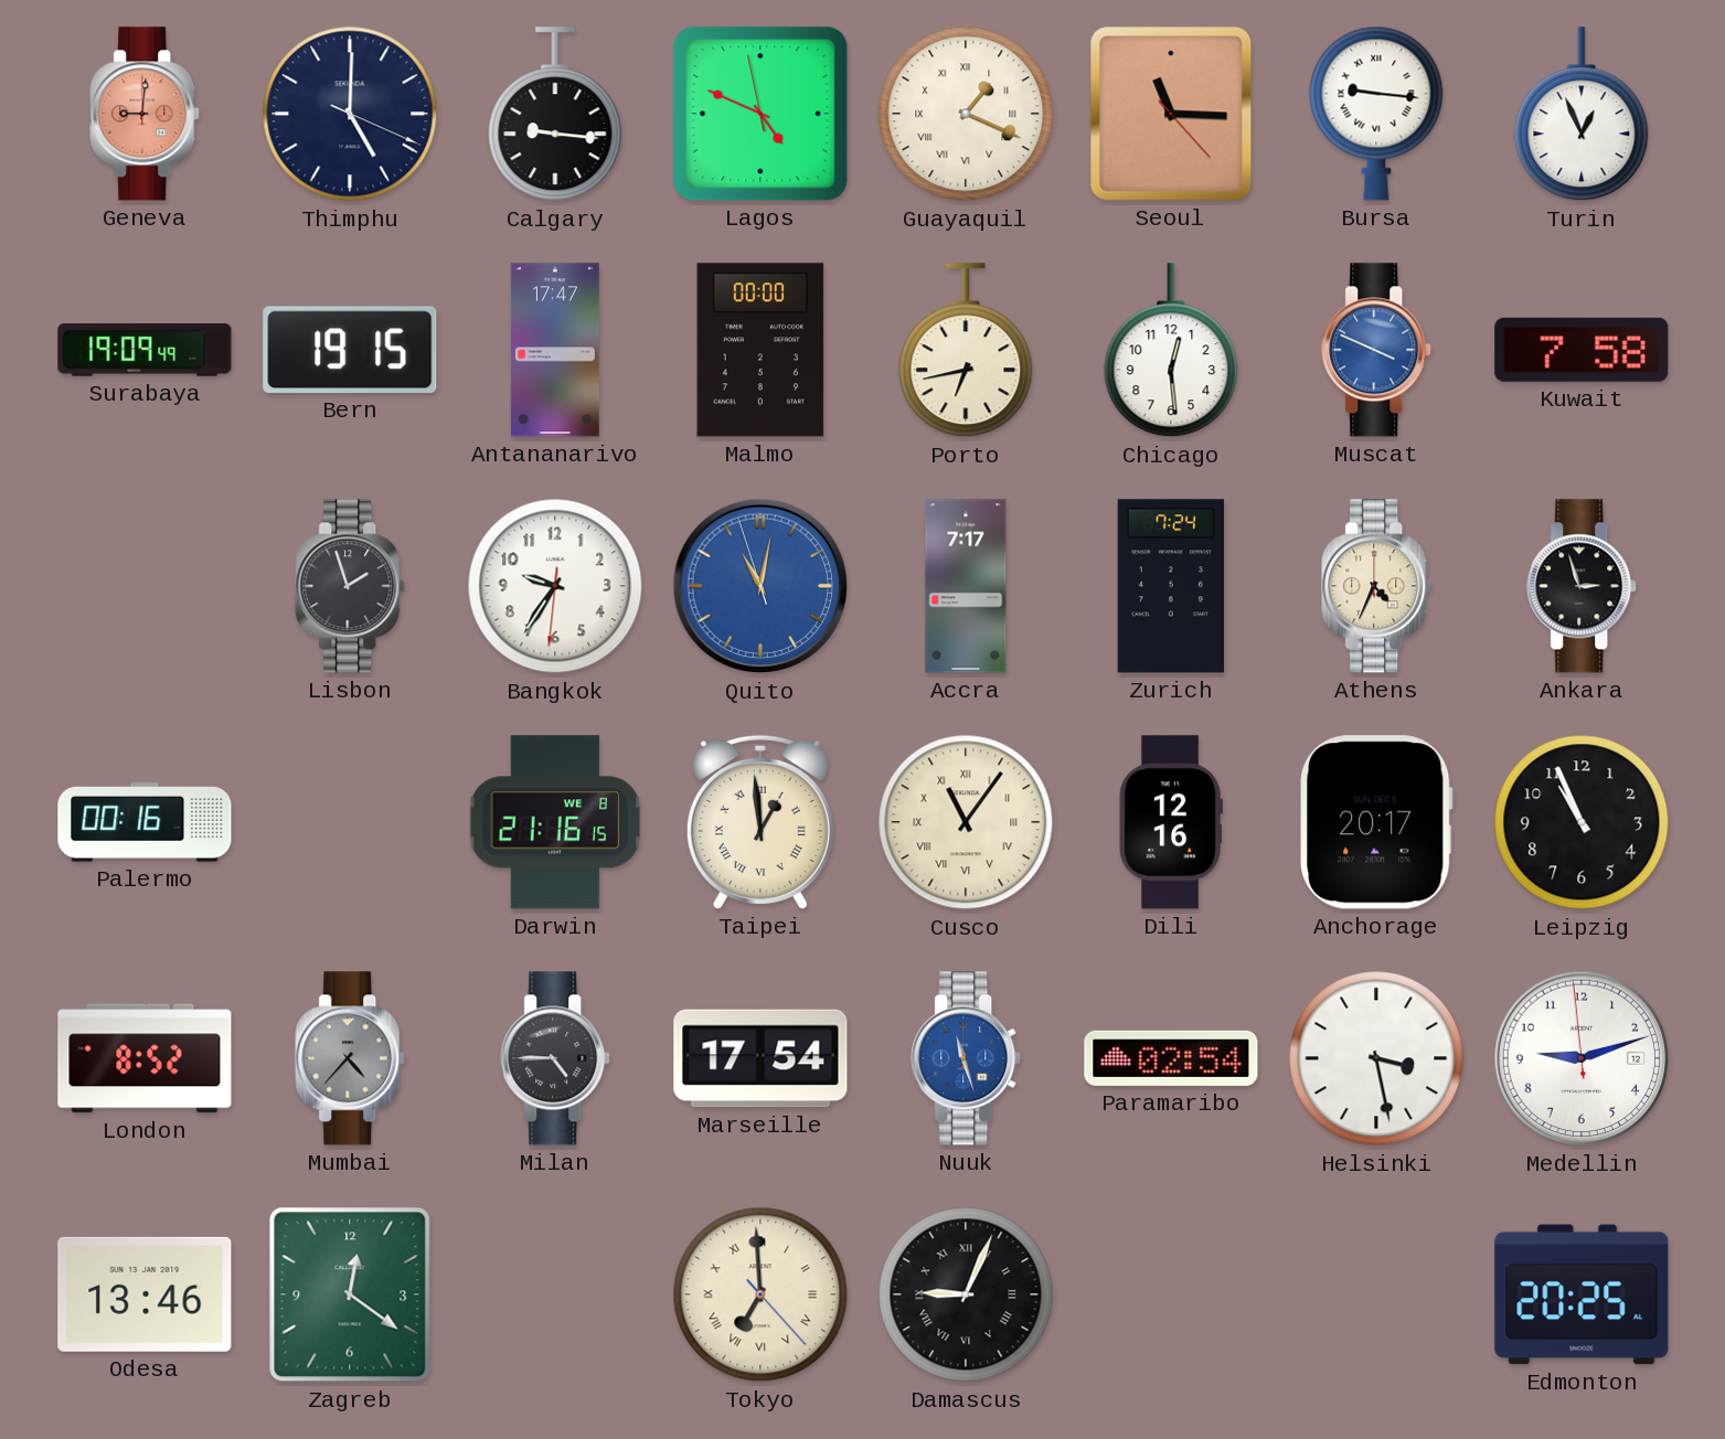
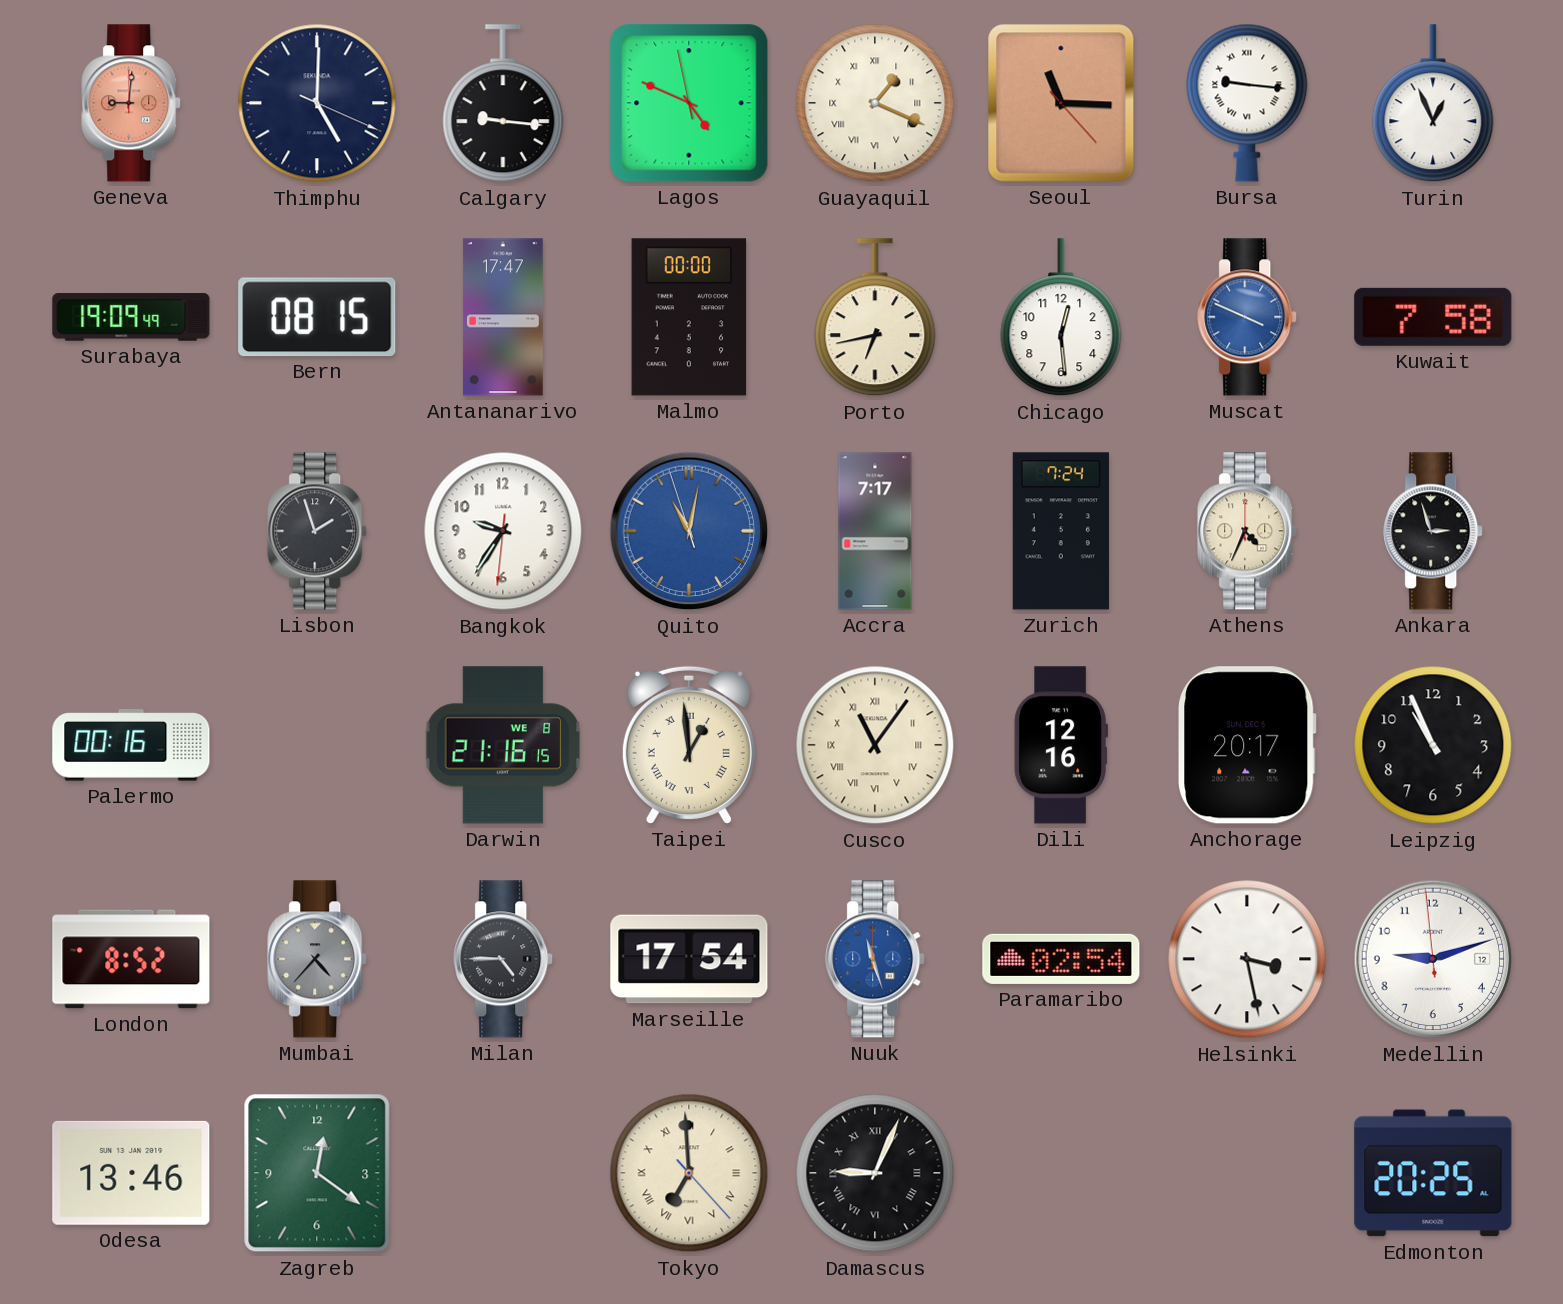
Bern: 19:15 -> 08:15
